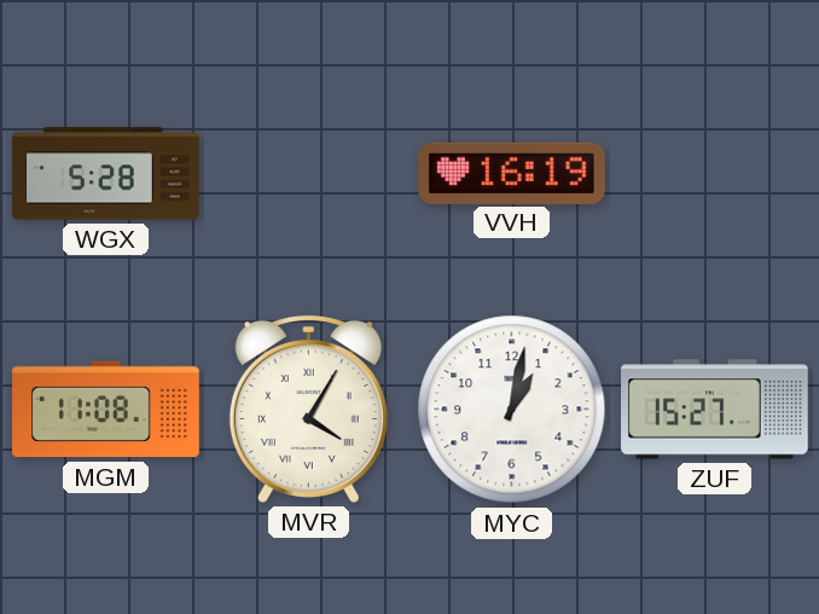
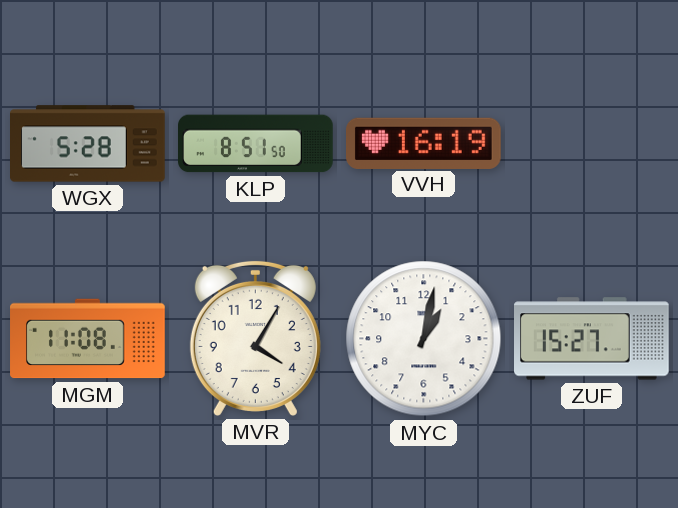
KLP: none -> 8:51
MVR numerals: Roman -> Arabic
